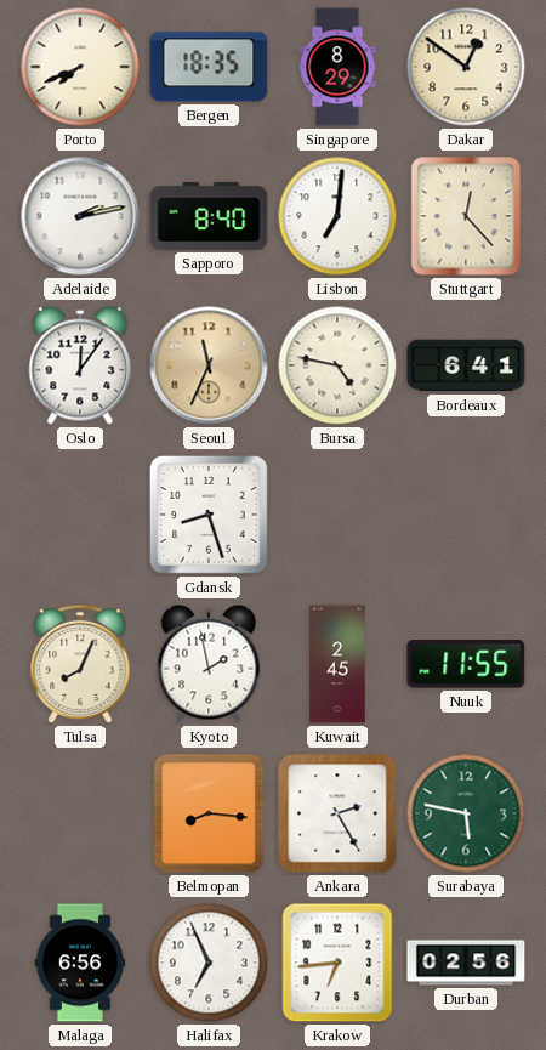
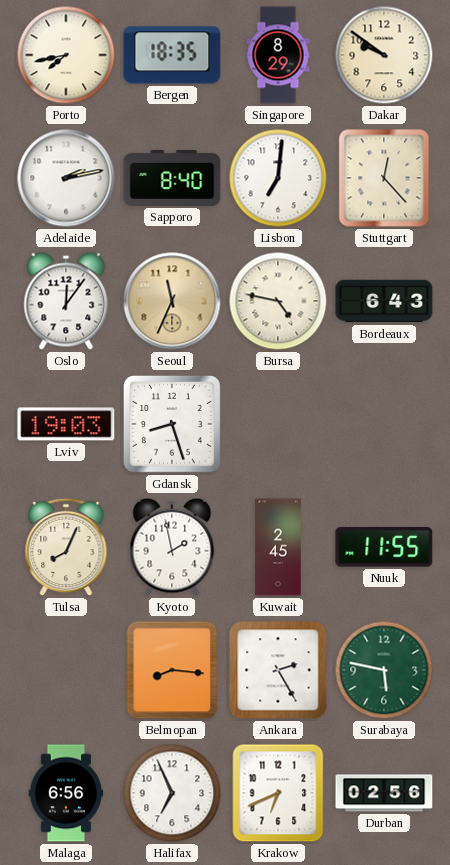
Porto: 7:41 -> 7:43
Dakar: 12:51 -> 9:51
Bordeaux: 6:41 -> 6:43
Lviv: none -> 19:03
Krakow: 6:44 -> 6:41
